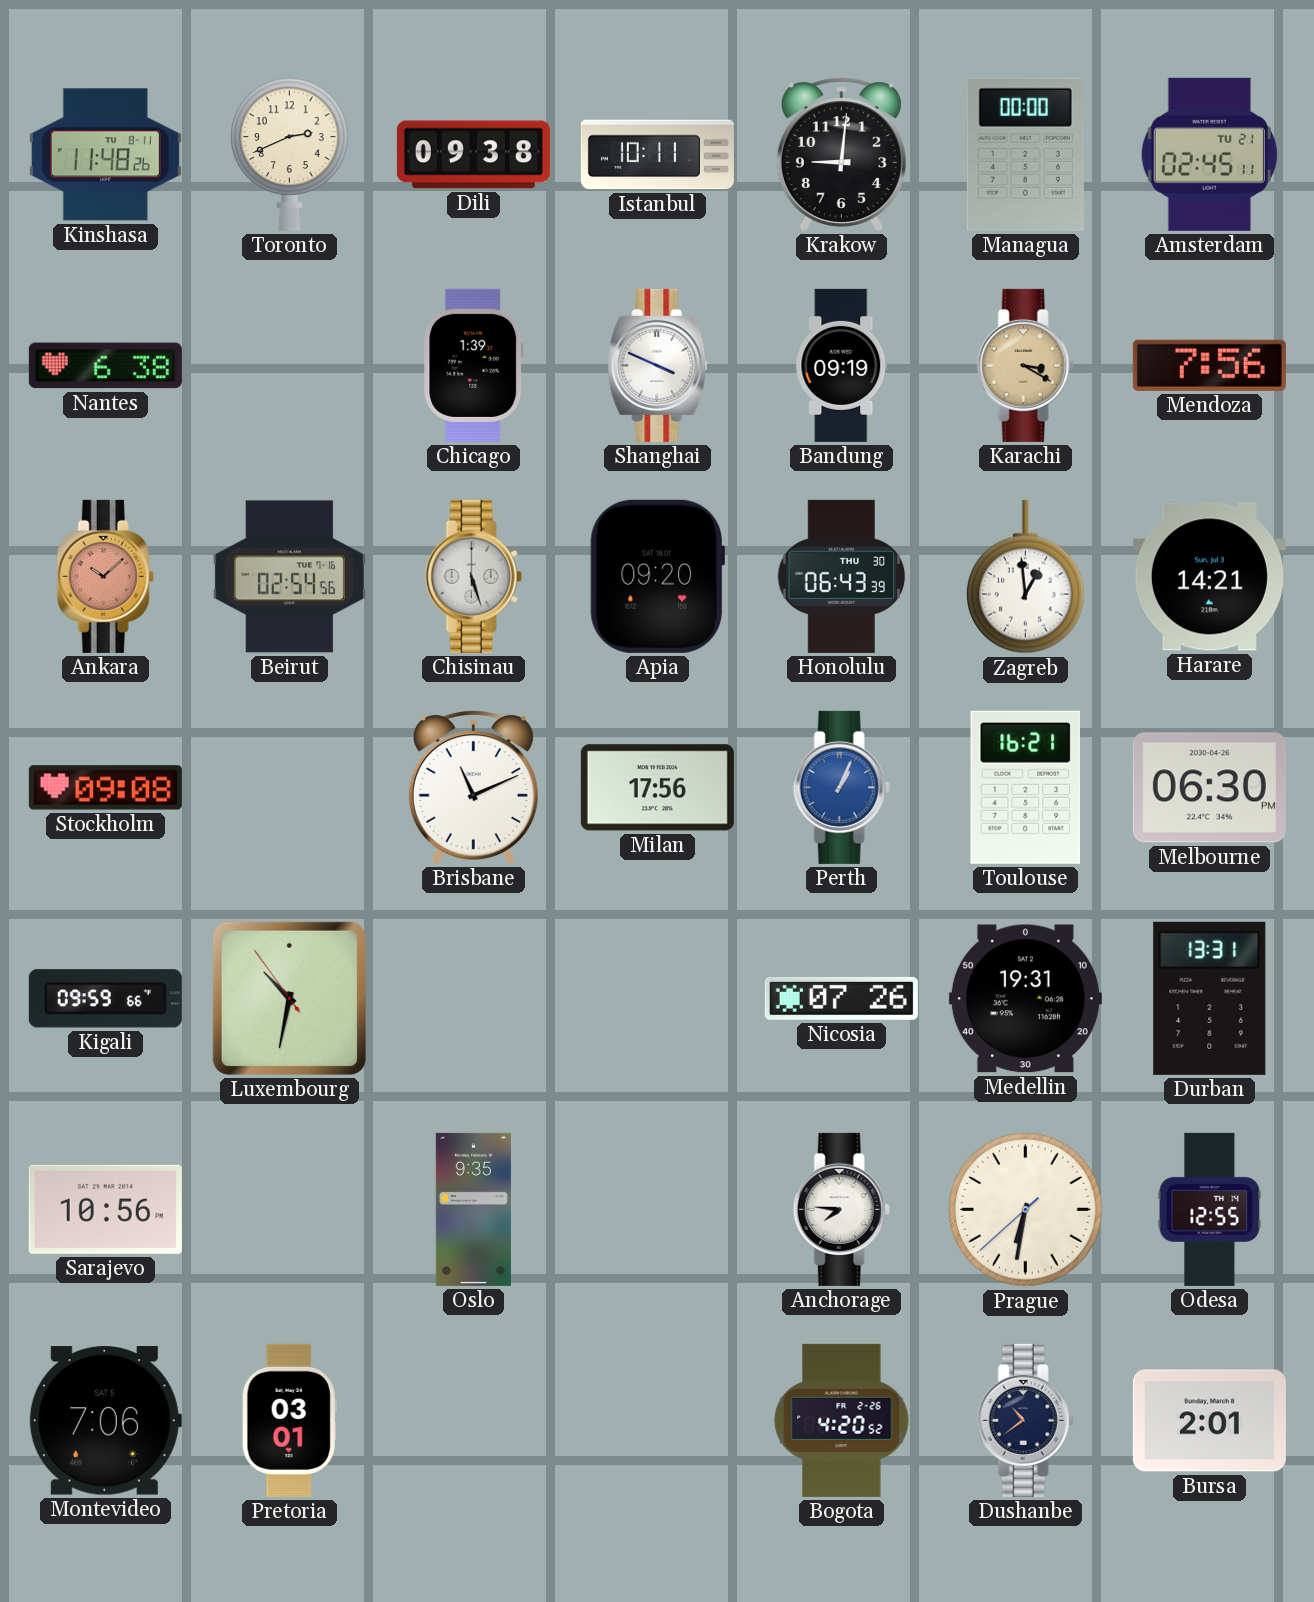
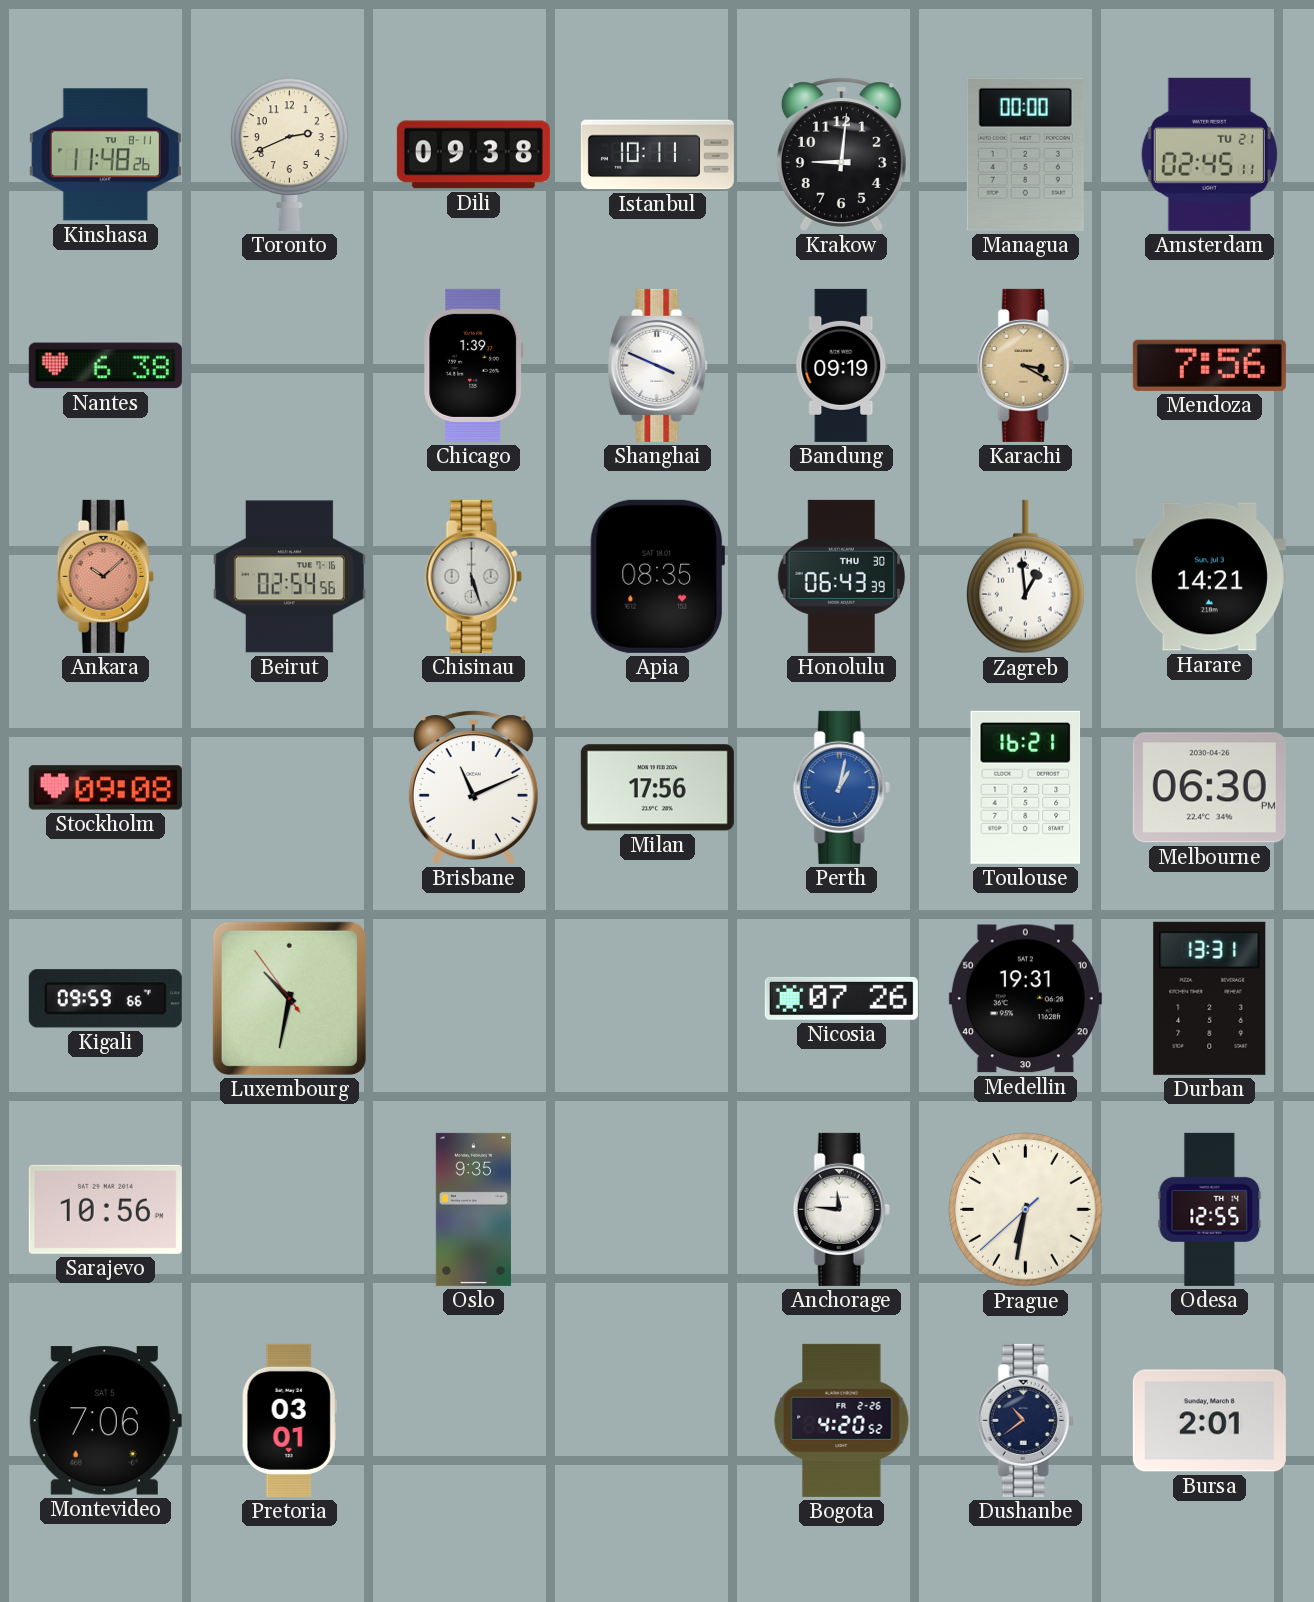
Apia: 09:20 -> 08:35
Perth: 1:04 -> 1:02
Anchorage: 7:46 -> 11:46
